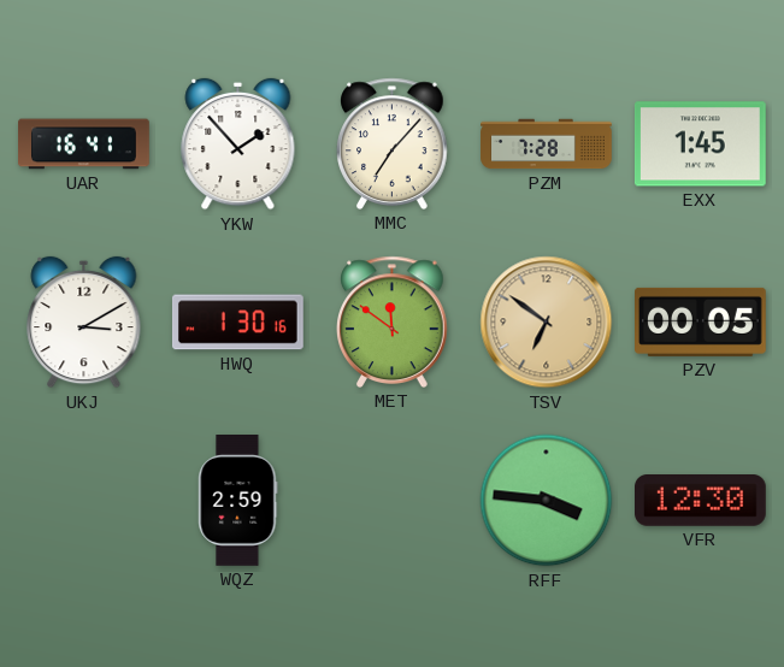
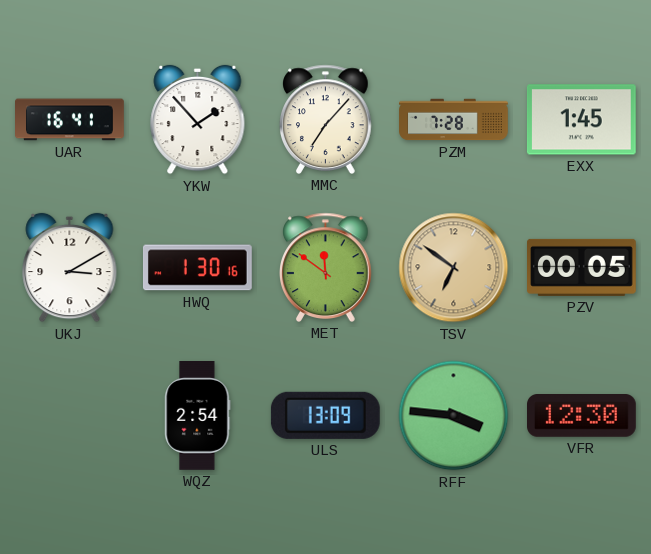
WQZ: 2:59 -> 2:54
ULS: none -> 13:09
